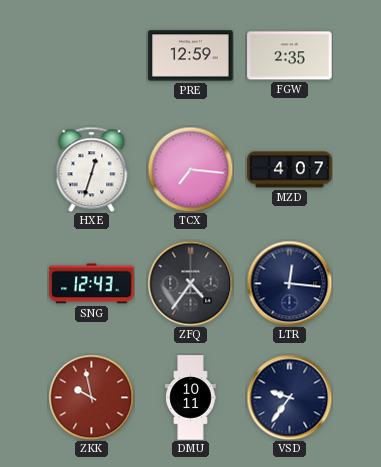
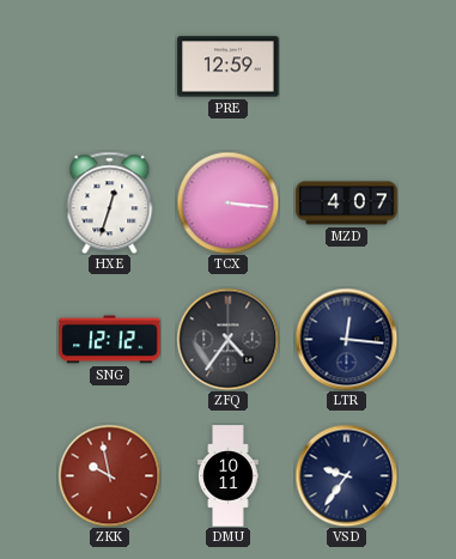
FGW: 2:35 -> none
TCX: 7:16 -> 3:16
SNG: 12:43 -> 12:12
